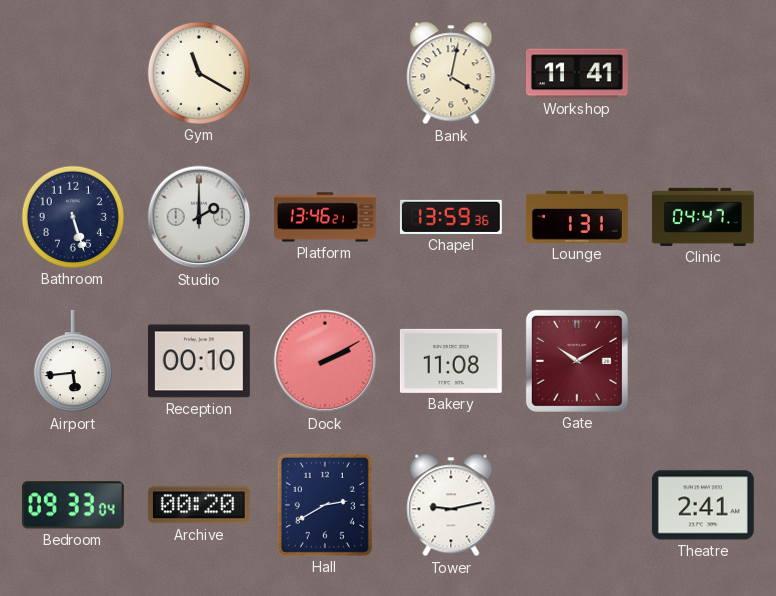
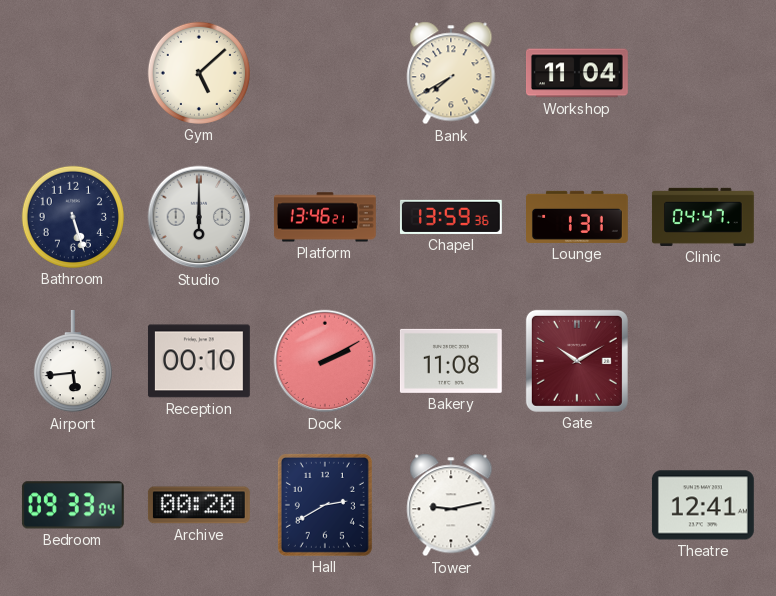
Gym: 11:20 -> 5:08
Bank: 4:02 -> 7:40
Workshop: 11:41 -> 11:04
Studio: 2:00 -> 6:00
Theatre: 2:41 -> 12:41
